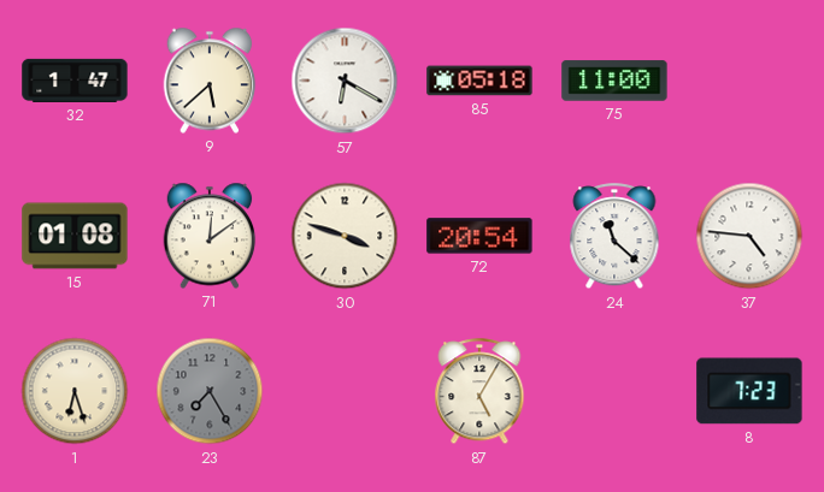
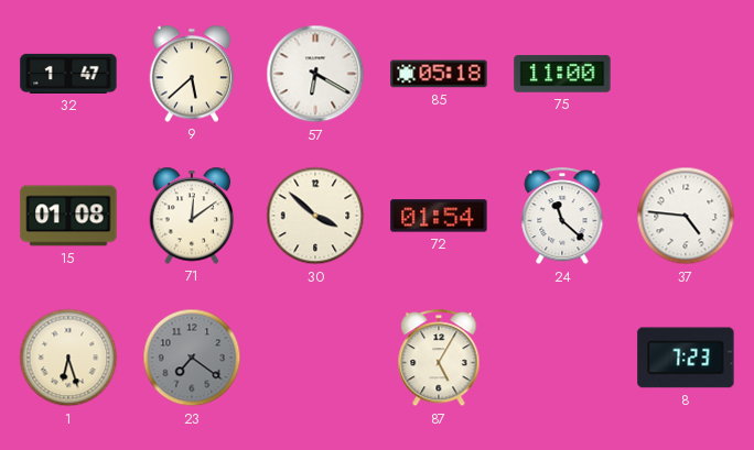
30: 3:48 -> 3:52
72: 20:54 -> 01:54
23: 7:25 -> 7:21
